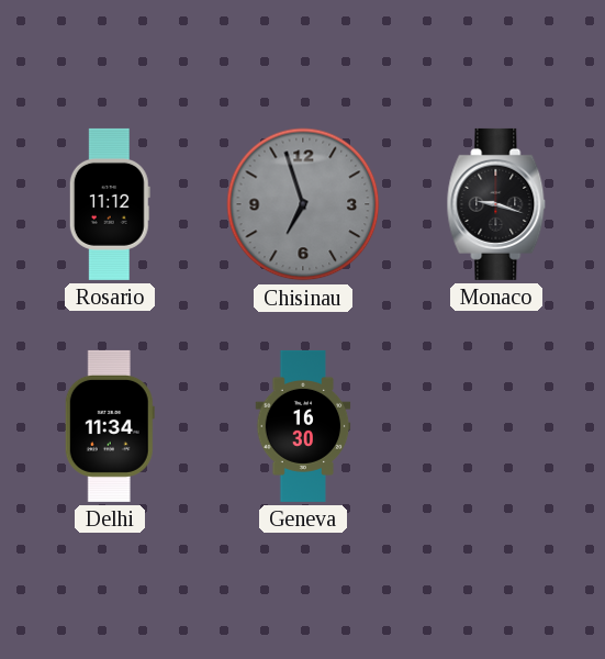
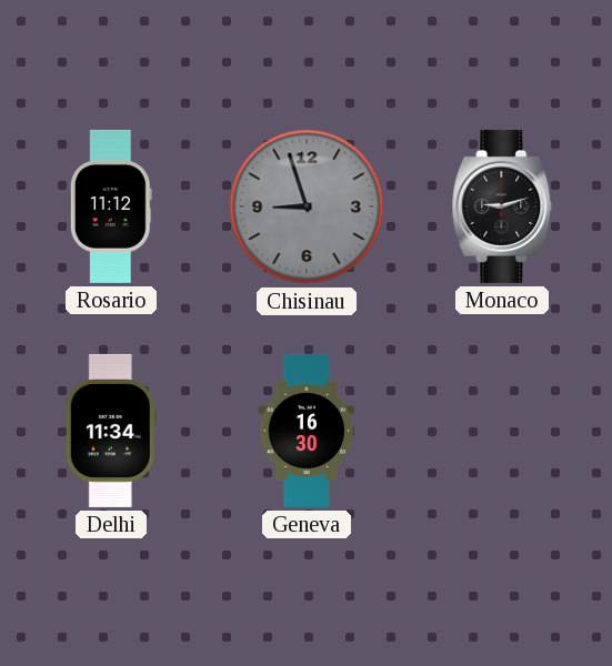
Chisinau: 6:57 -> 8:57
Monaco: 9:18 -> 9:12
